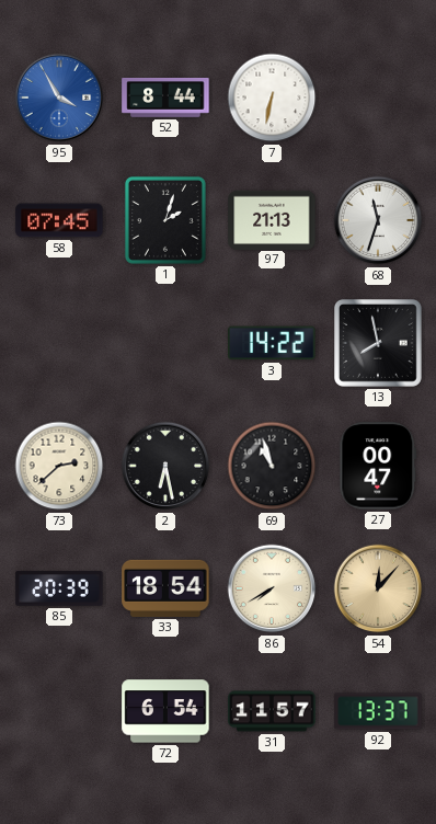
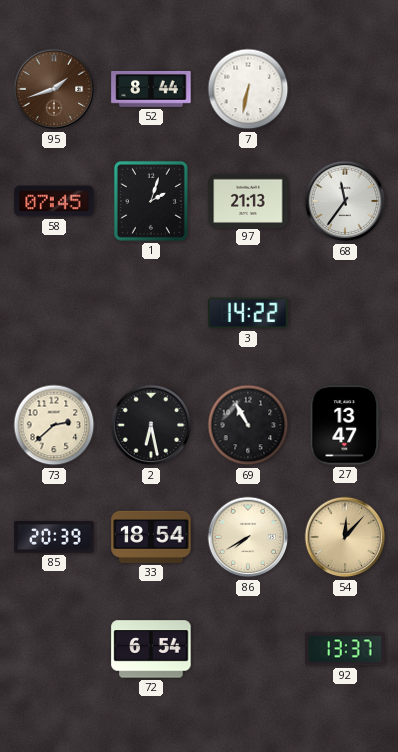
95: 3:55 -> 1:42
95 dial: blue -> brown
68: 11:33 -> 11:36
13: 7:58 -> none
69: 10:57 -> 10:55
27: 00:47 -> 13:47
31: 11:57 -> none
